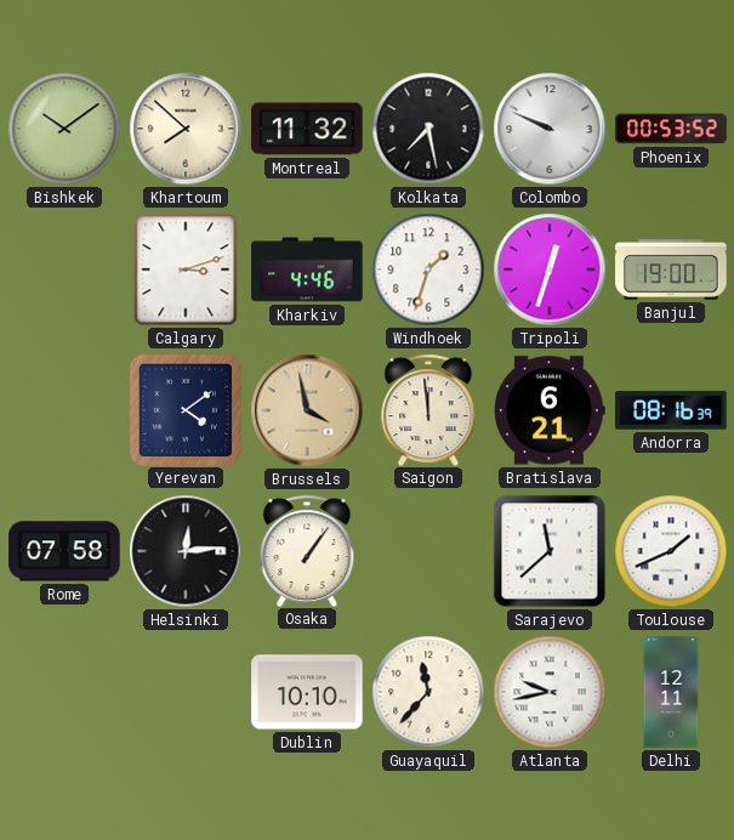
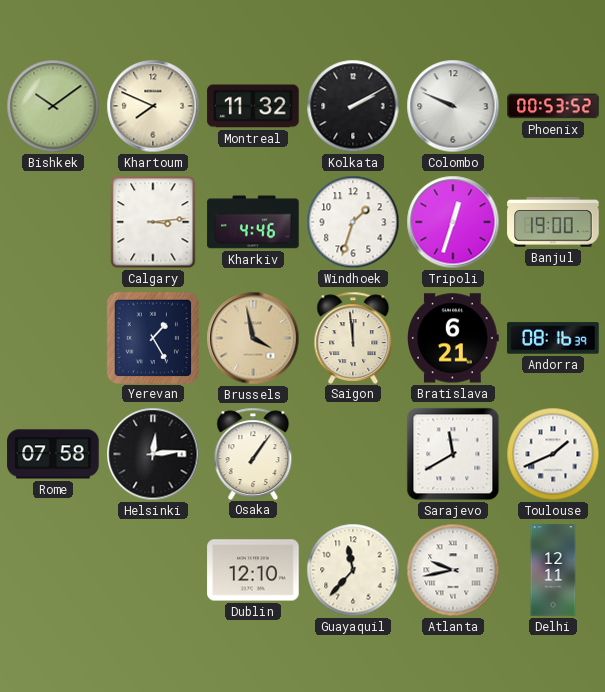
Khartoum: 7:52 -> 7:49
Kolkata: 7:28 -> 2:10
Calgary: 3:12 -> 3:14
Yerevan: 4:09 -> 1:25
Sarajevo: 11:38 -> 11:40
Dublin: 10:10 -> 12:10
